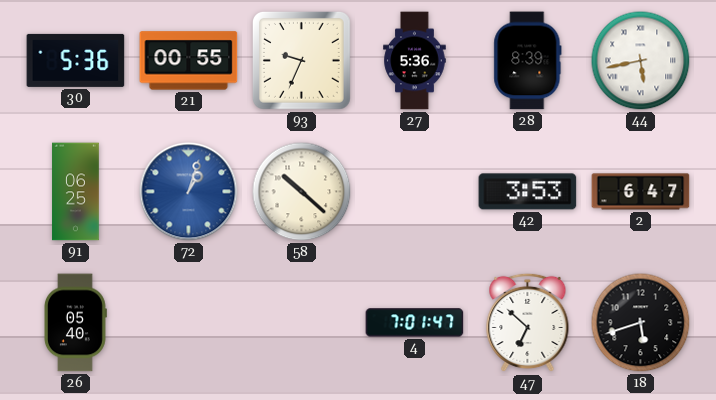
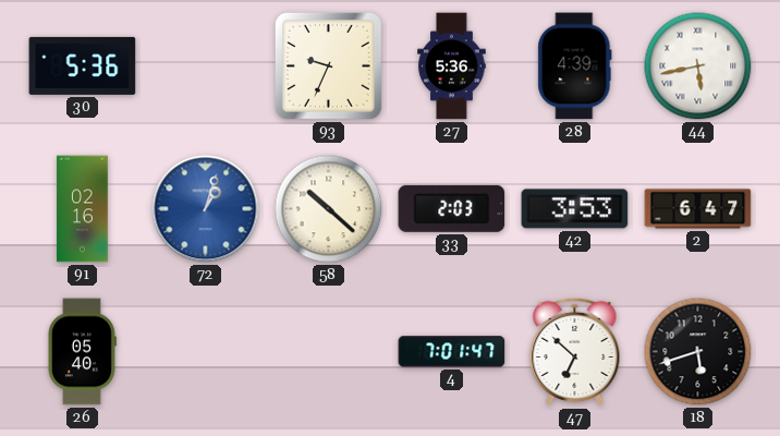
21: 00:55 -> none
28: 8:39 -> 4:39
91: 06:25 -> 02:16
33: none -> 2:03
